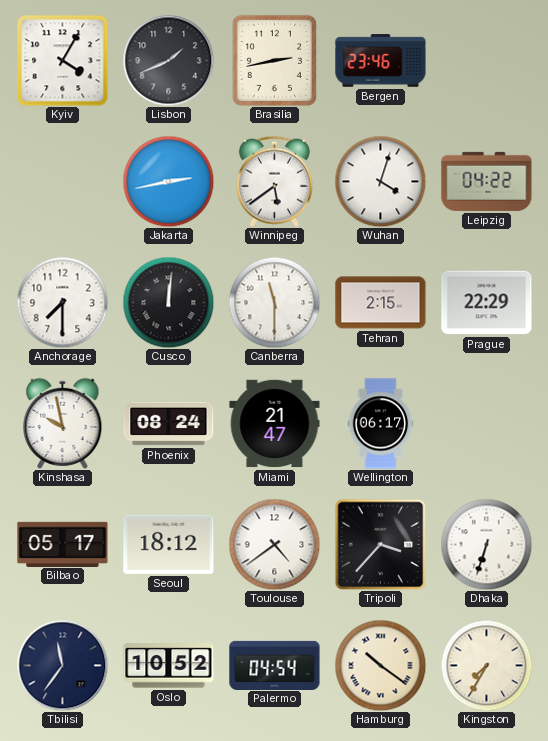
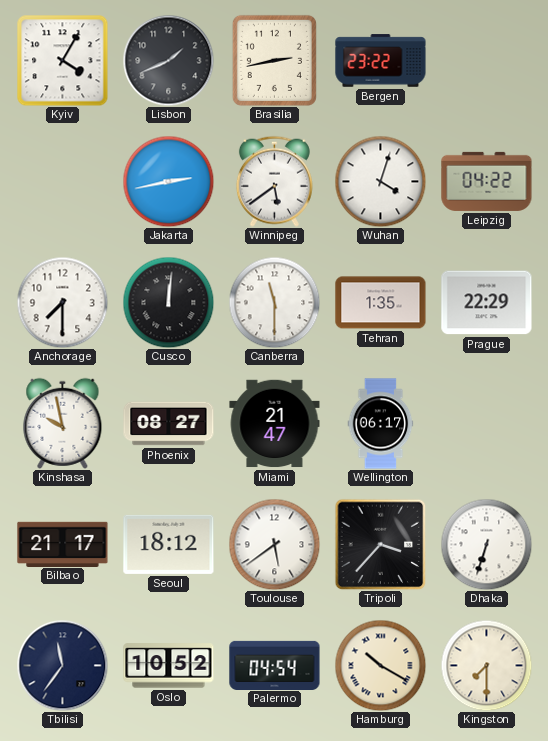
Bergen: 23:46 -> 23:22
Tehran: 2:15 -> 1:35
Phoenix: 08:24 -> 08:27
Bilbao: 05:17 -> 21:17
Toulouse: 4:39 -> 5:39
Hamburg: 10:21 -> 10:20
Kingston: 7:35 -> 7:30
